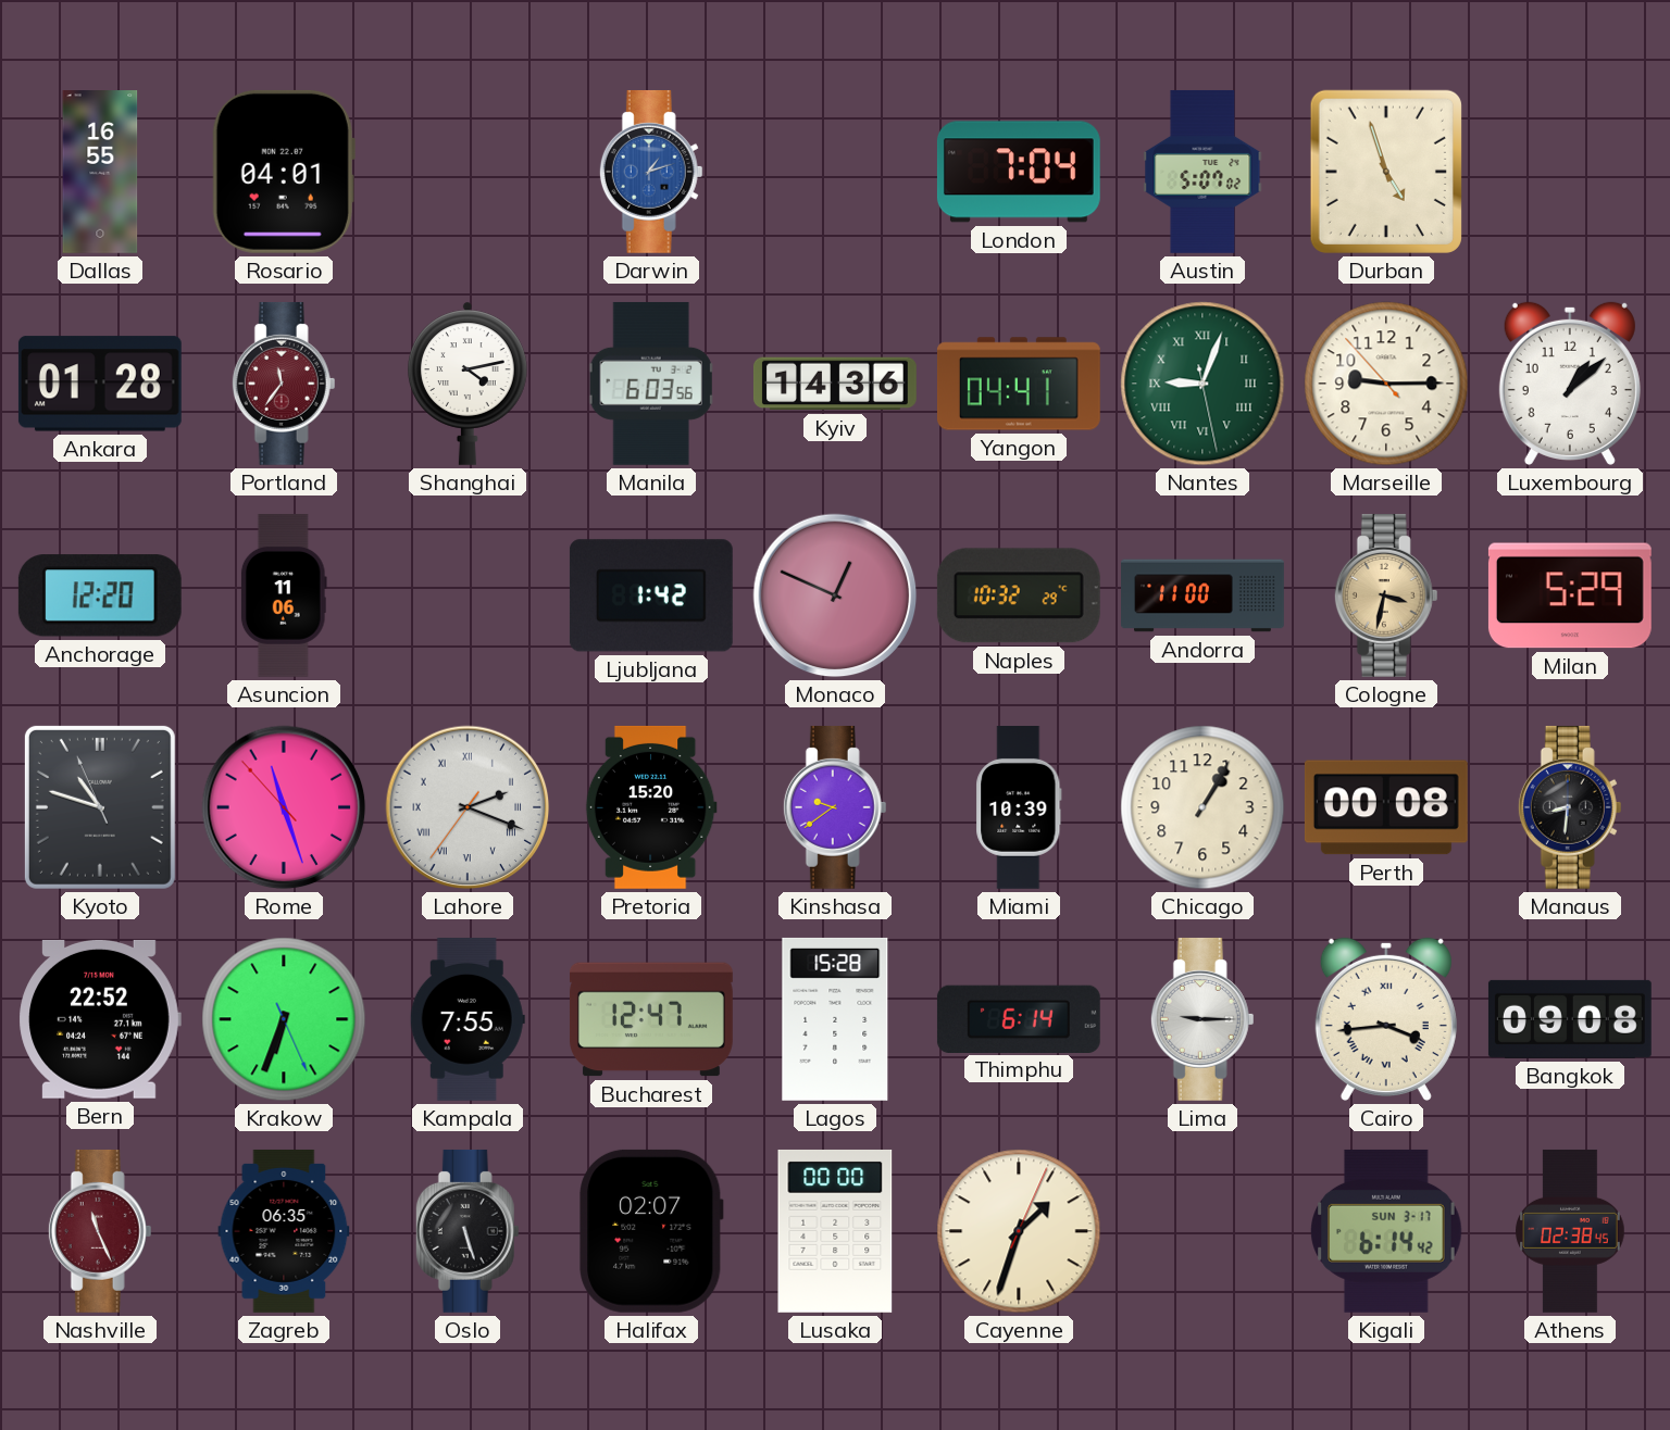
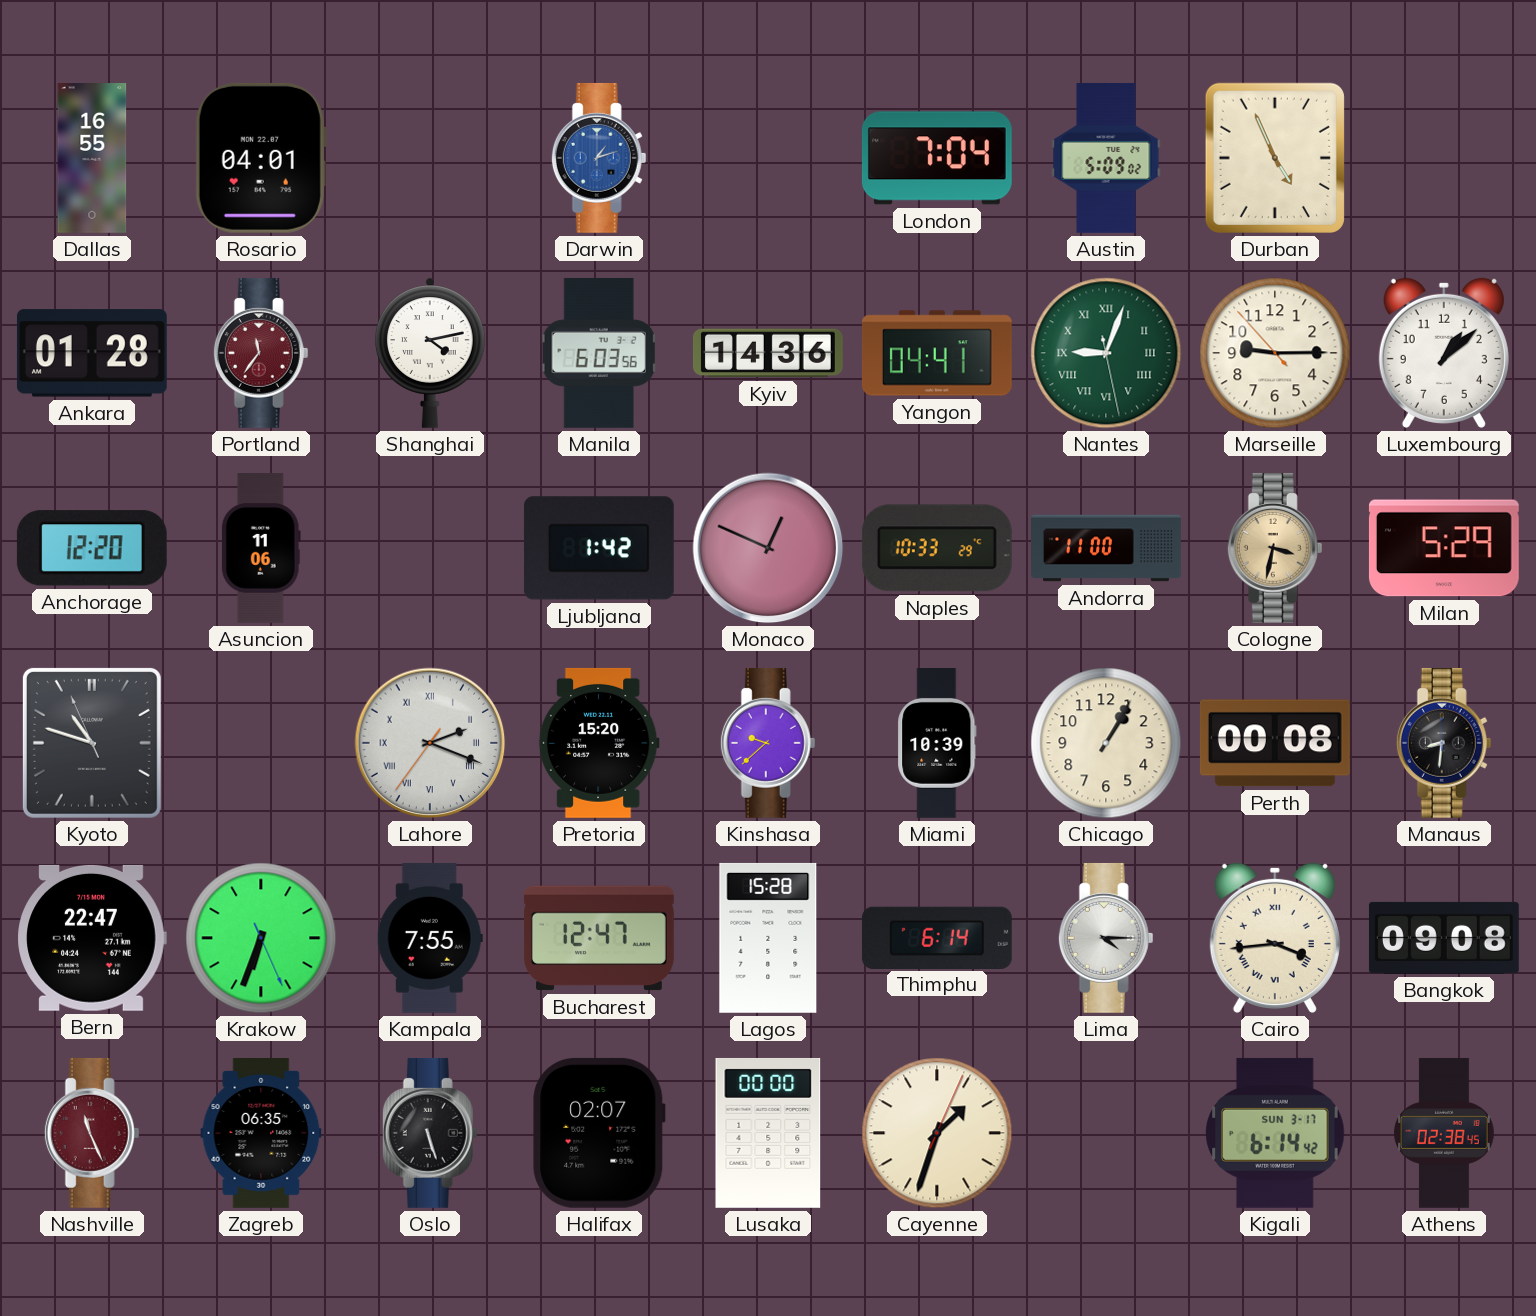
Austin: 5:07 -> 5:09
Durban: 4:57 -> 4:56
Naples: 10:32 -> 10:33
Rome: 11:26 -> none
Kinshasa: 9:39 -> 9:38
Bern: 22:52 -> 22:47
Lima: 9:15 -> 4:15
